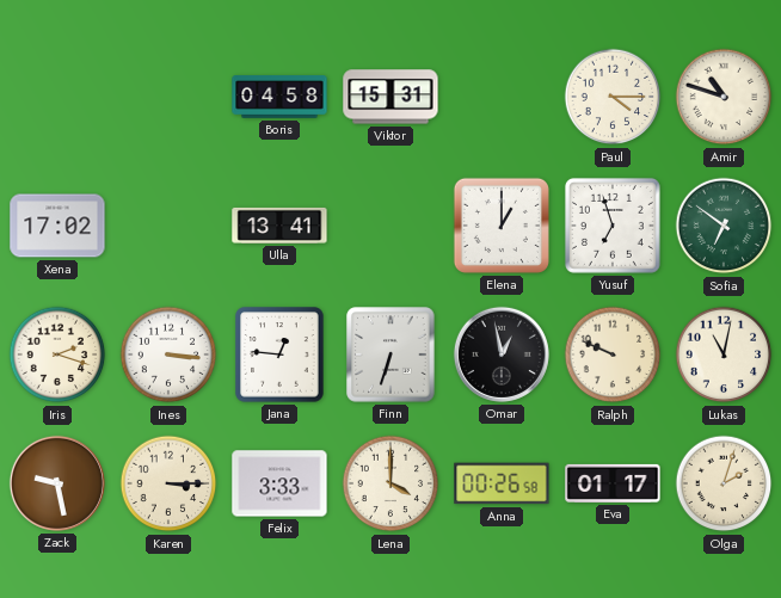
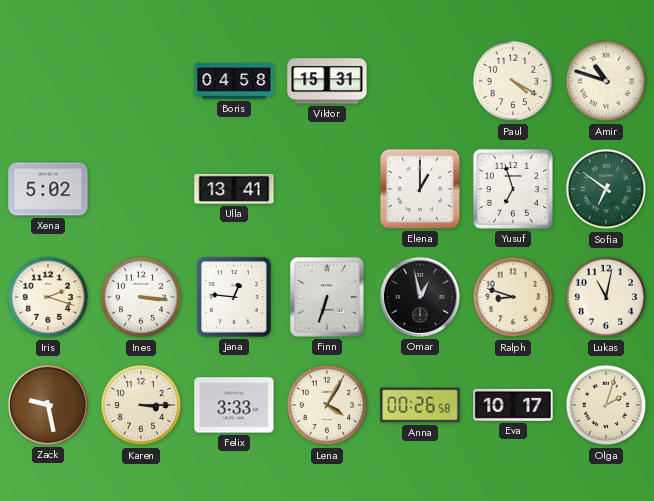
Paul: 4:15 -> 4:20
Xena: 17:02 -> 5:02
Ralph: 9:49 -> 8:48
Lena: 4:00 -> 4:05
Eva: 01:17 -> 10:17
